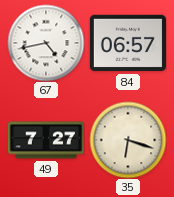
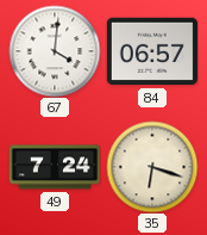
67: 4:43 -> 4:01
49: 7:27 -> 7:24
